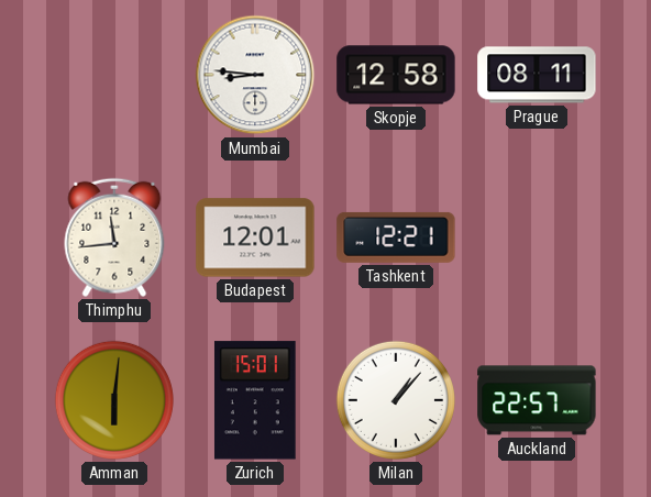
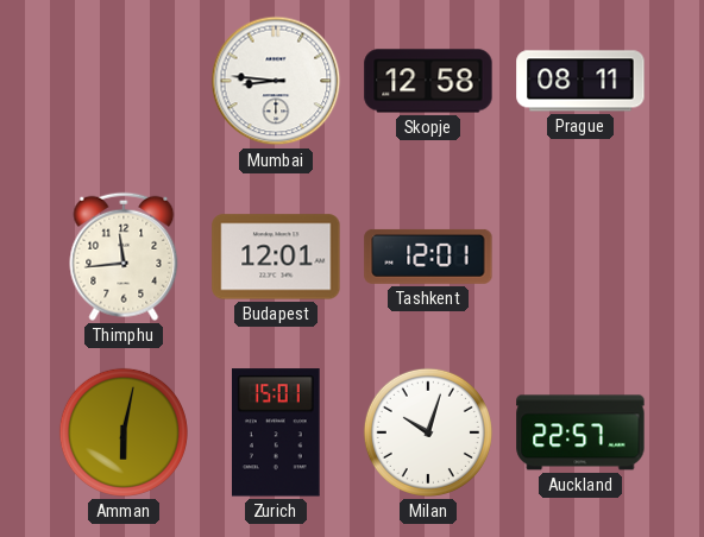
Tashkent: 12:21 -> 12:01
Amman: 6:01 -> 6:02
Milan: 1:07 -> 10:03
